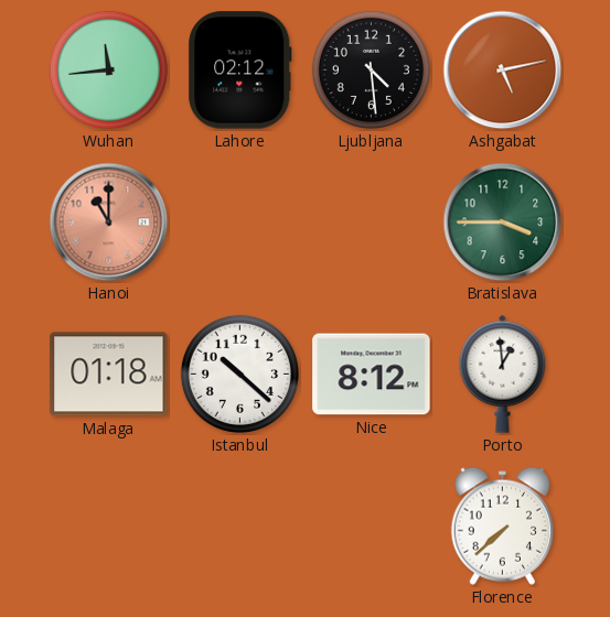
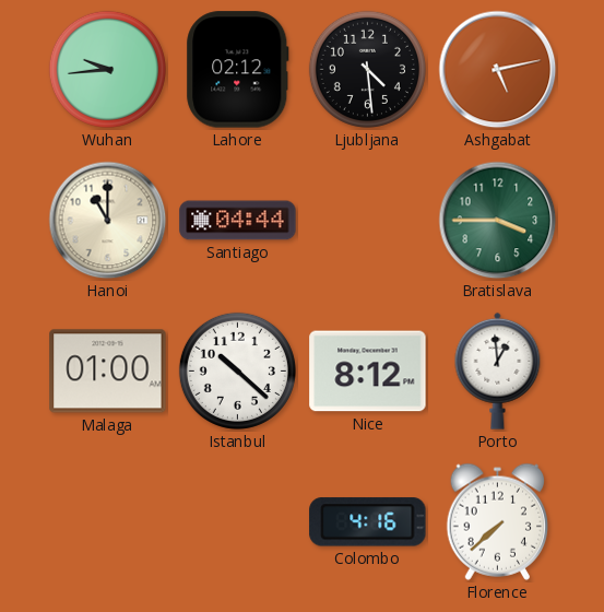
Wuhan: 11:44 -> 9:44
Hanoi dial: salmon -> cream
Santiago: none -> 04:44
Malaga: 01:18 -> 01:00
Colombo: none -> 4:16
